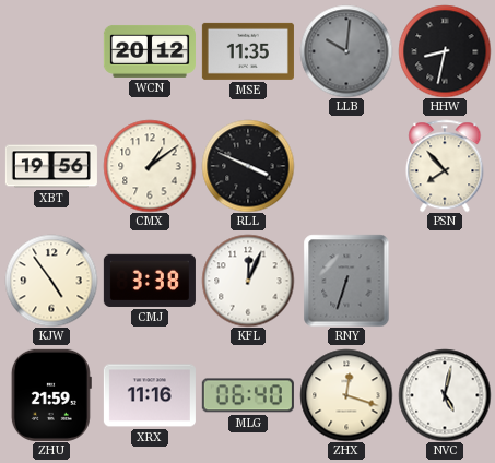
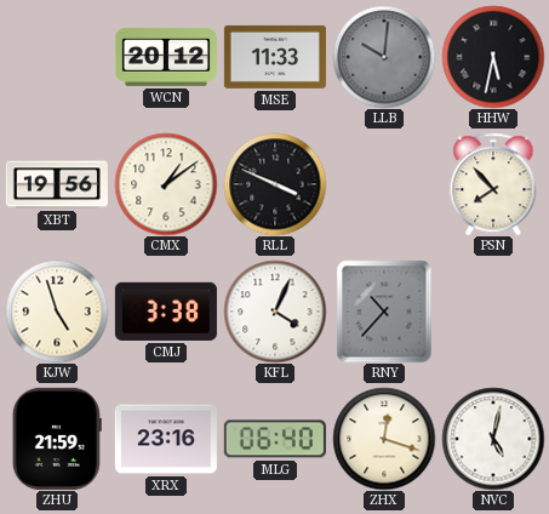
MSE: 11:35 -> 11:33
HHW: 8:32 -> 5:32
KJW: 4:54 -> 4:57
KFL: 12:04 -> 4:04
RNY: 6:33 -> 10:37
XRX: 11:16 -> 23:16
